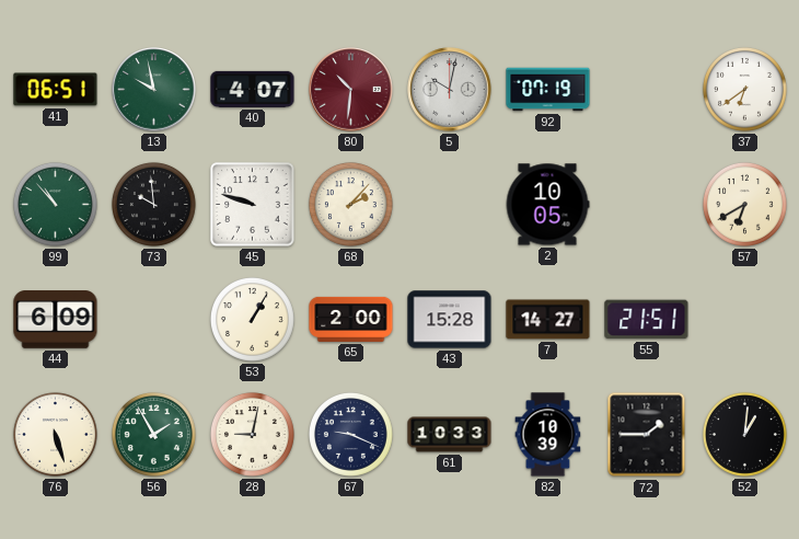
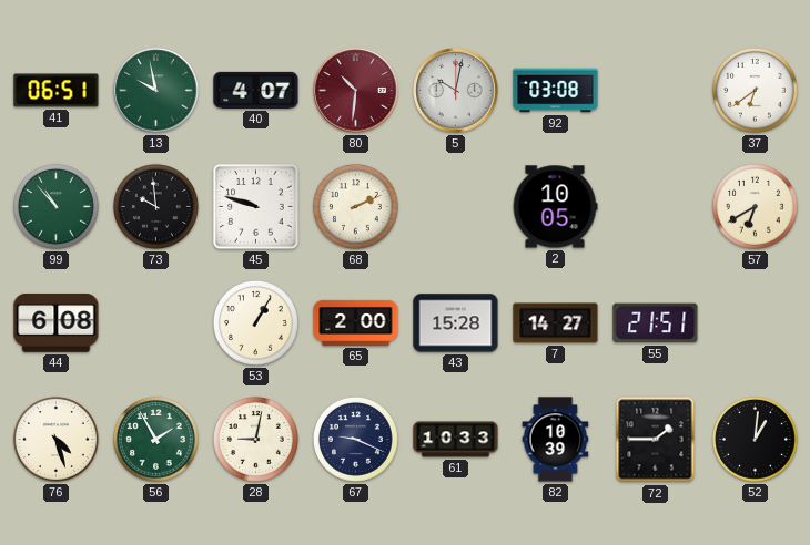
92: 07:19 -> 03:08
68: 2:07 -> 2:11
44: 6:09 -> 6:08
76: 5:27 -> 4:27
